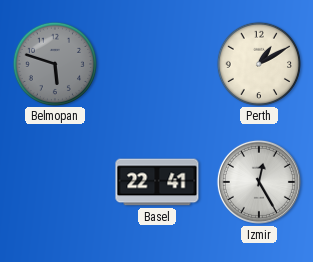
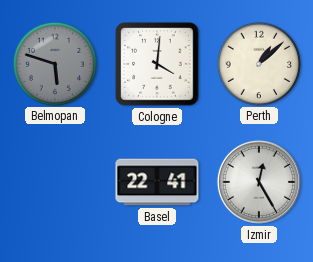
Cologne: none -> 4:01
Perth: 1:10 -> 1:08
